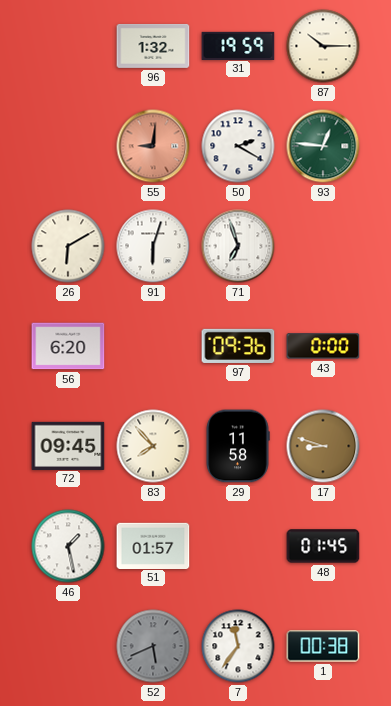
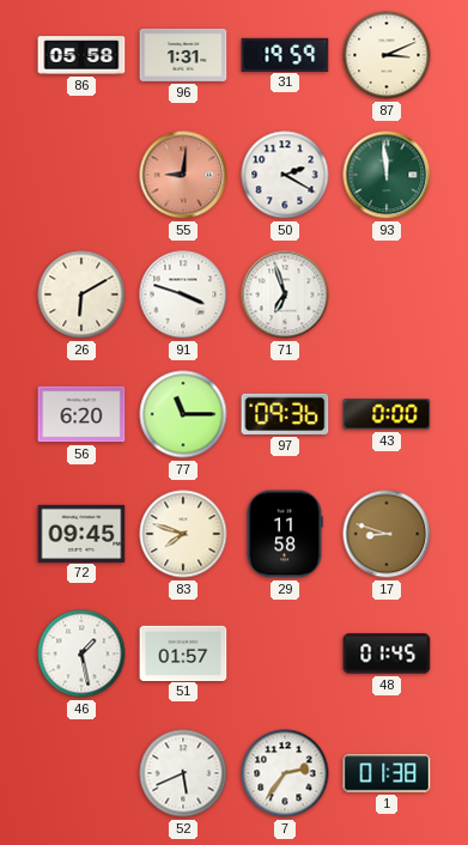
86: none -> 05:58
96: 1:32 -> 1:31
87: 10:15 -> 3:11
93: 12:46 -> 11:59
91: 6:03 -> 3:48
77: none -> 11:15
83: 7:53 -> 7:48
52 dial: grey -> white
7: 11:36 -> 2:36
1: 00:38 -> 01:38
